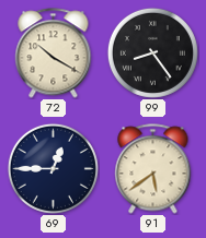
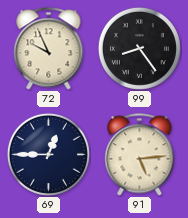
72: 10:20 -> 9:56
91: 5:39 -> 5:14
